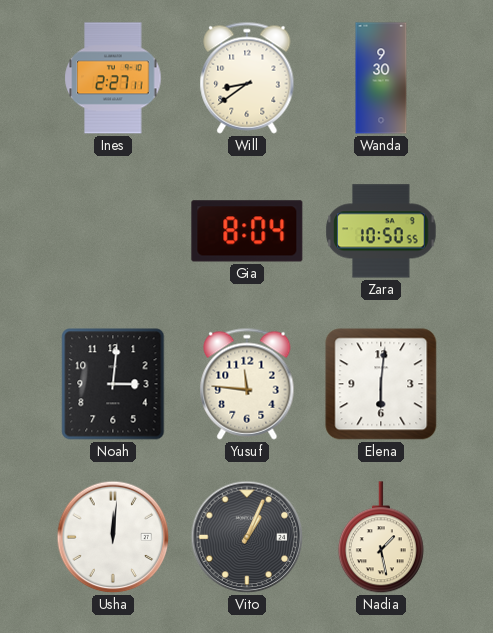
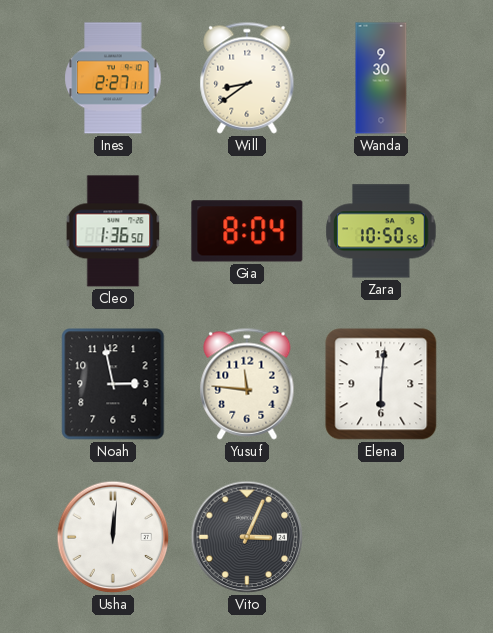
Cleo: none -> 1:36
Noah: 3:01 -> 2:58
Vito: 1:04 -> 3:04
Nadia: 1:28 -> none
